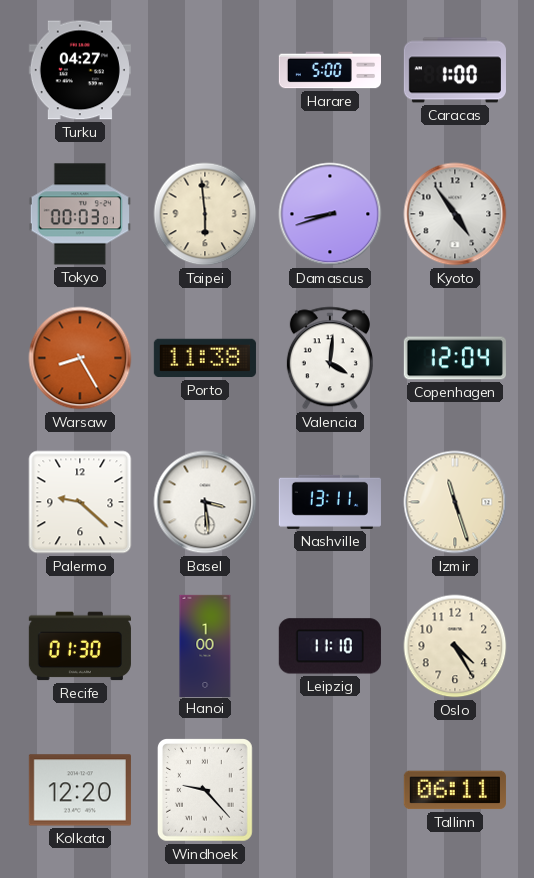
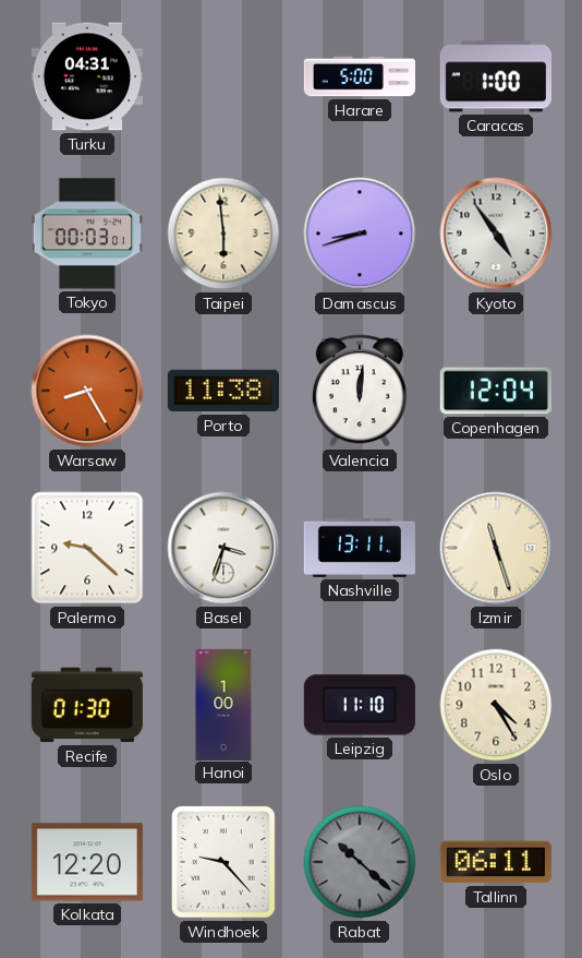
Turku: 04:27 -> 04:31
Valencia: 4:01 -> 12:01
Basel: 3:29 -> 3:33
Rabat: none -> 10:22
